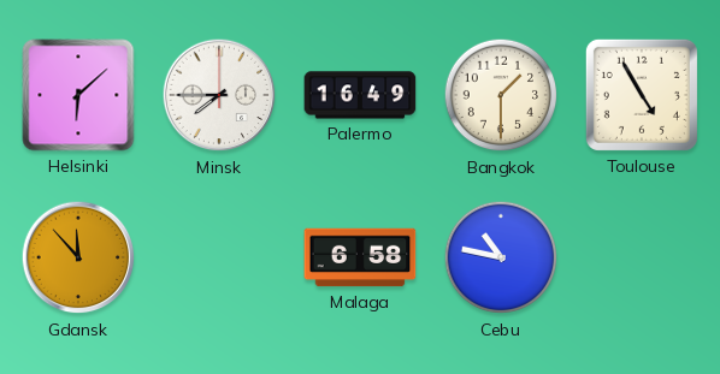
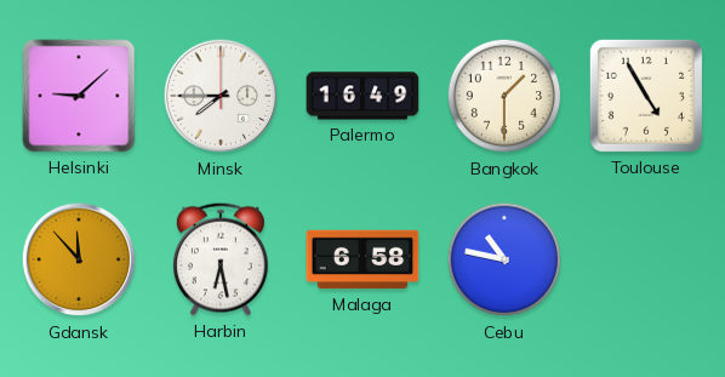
Helsinki: 6:08 -> 9:08
Harbin: none -> 6:28
